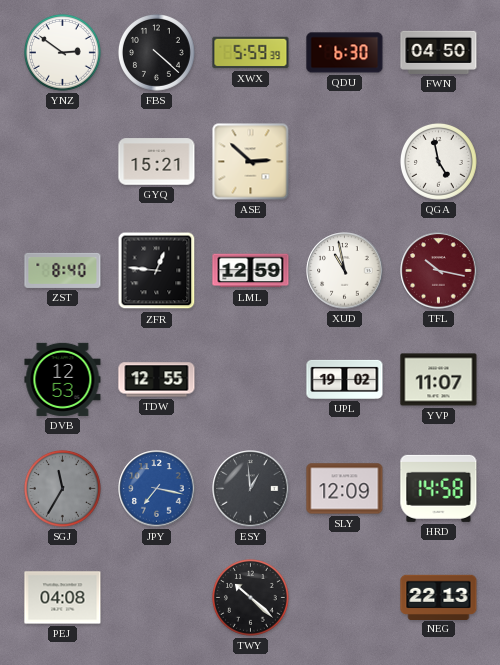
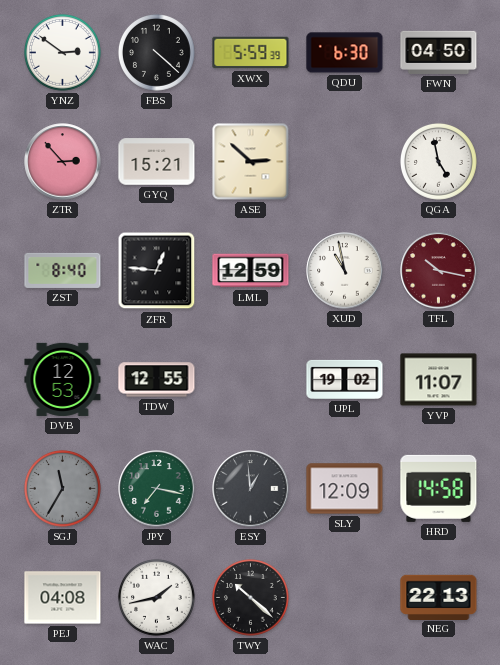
ZTR: none -> 2:53
JPY dial: blue -> green
WAC: none -> 1:43
